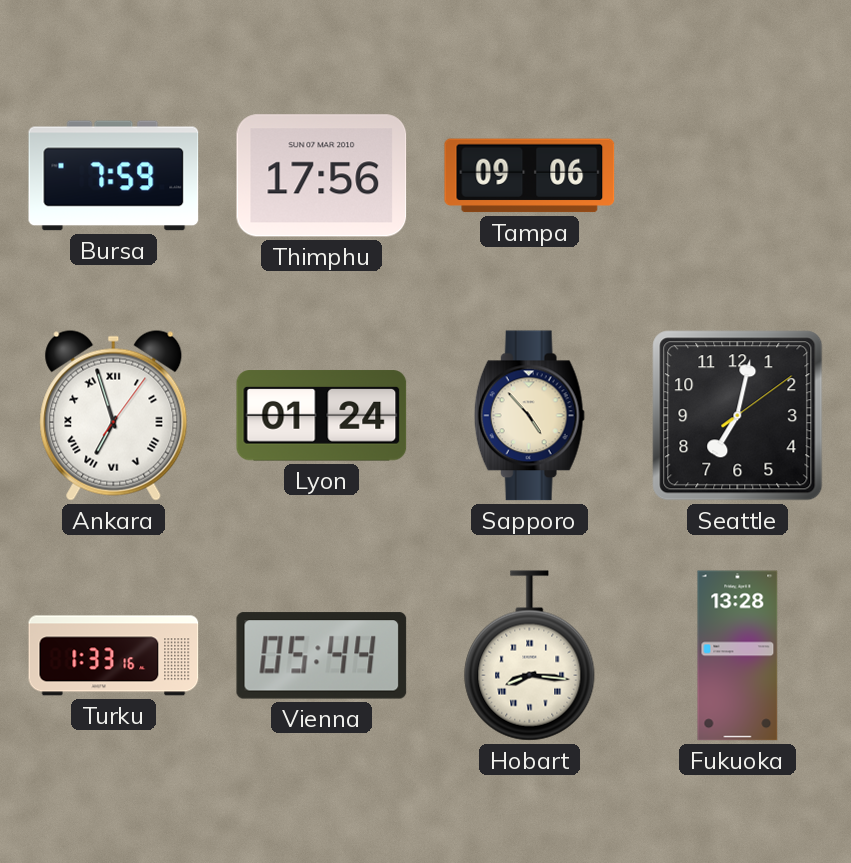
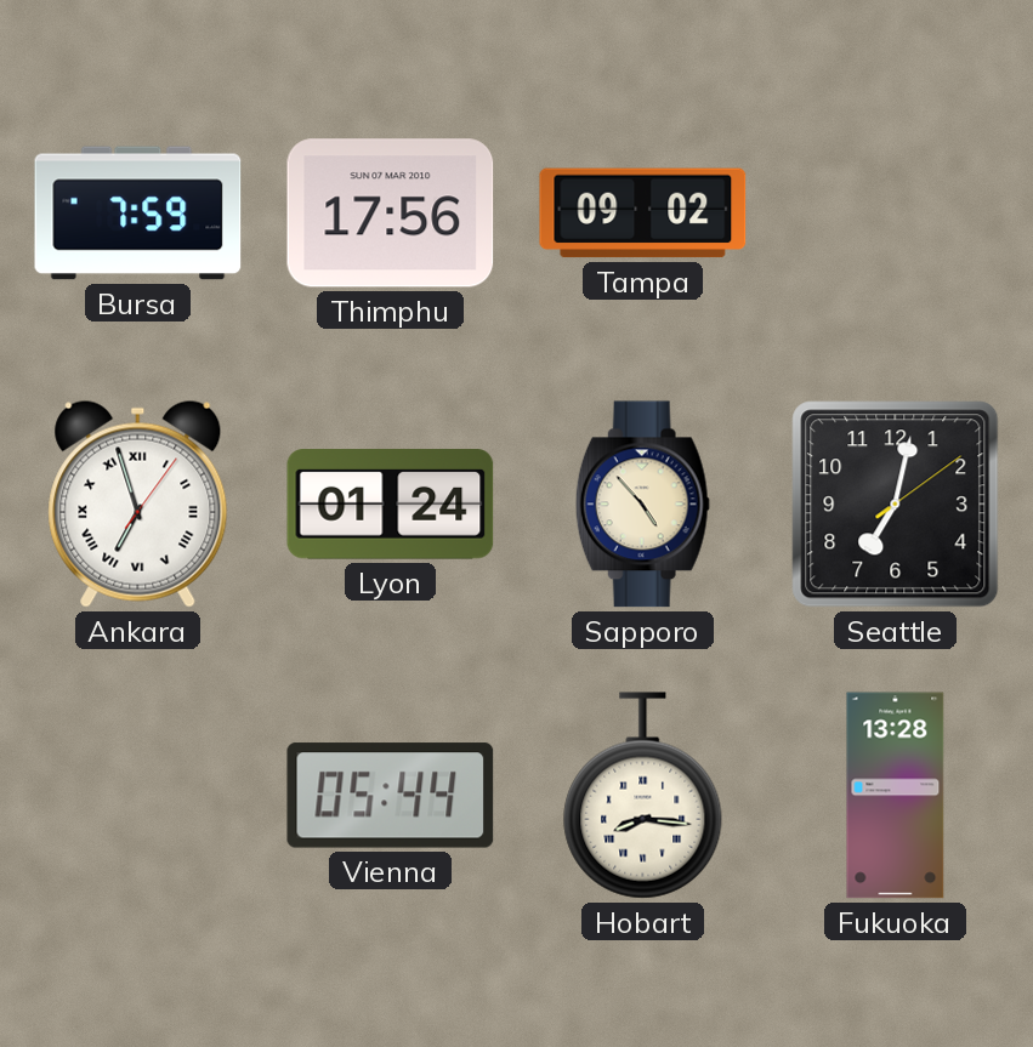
Tampa: 09:06 -> 09:02
Turku: 1:33 -> none
